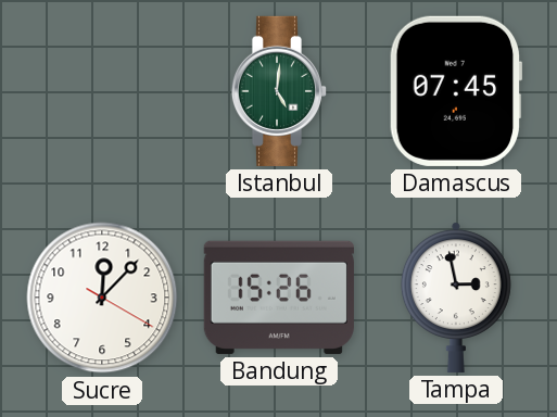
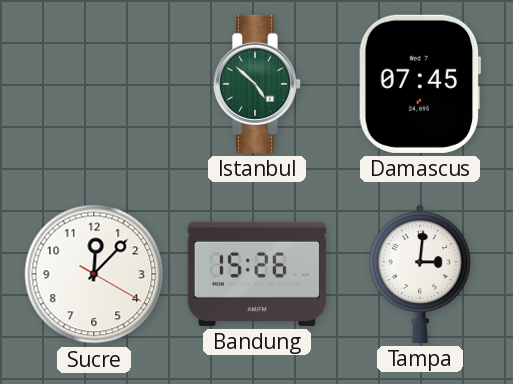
Istanbul: 5:01 -> 4:52
Tampa: 2:58 -> 3:01
